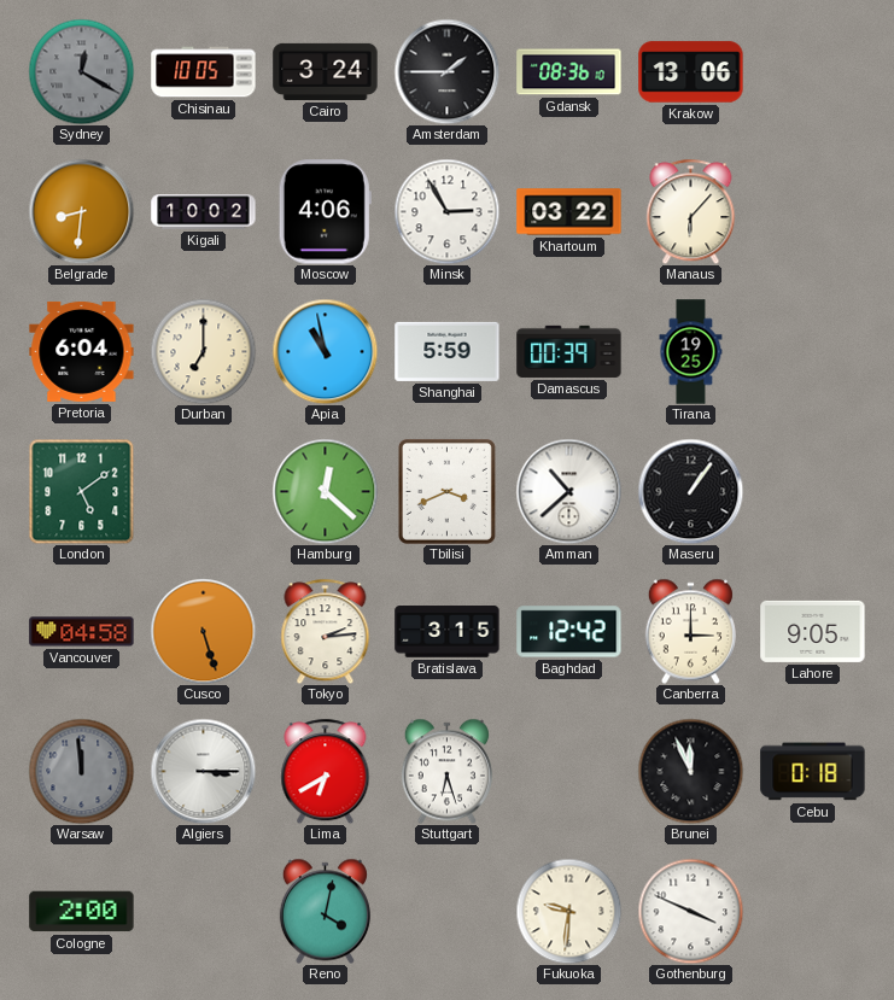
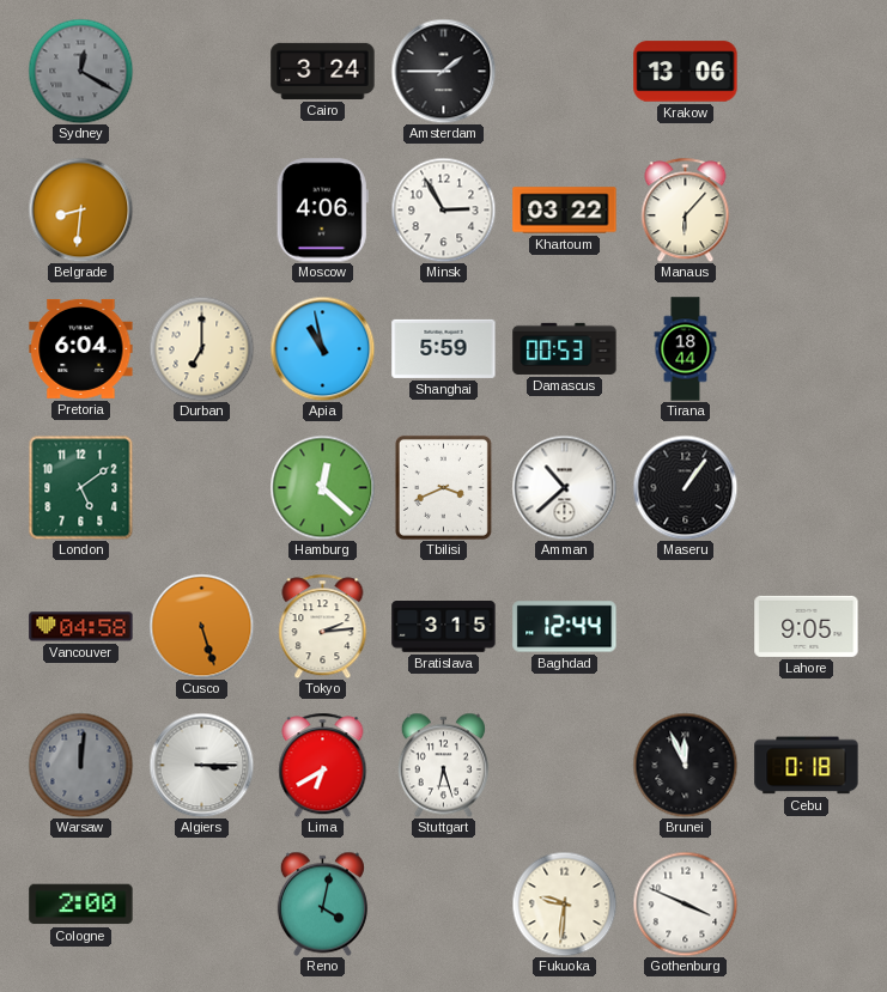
Chisinau: 10:05 -> none
Gdansk: 08:36 -> none
Kigali: 10:02 -> none
Damascus: 00:39 -> 00:53
Tirana: 19:25 -> 18:44
Baghdad: 12:42 -> 12:44
Canberra: 3:00 -> none
Warsaw: 11:59 -> 12:01
